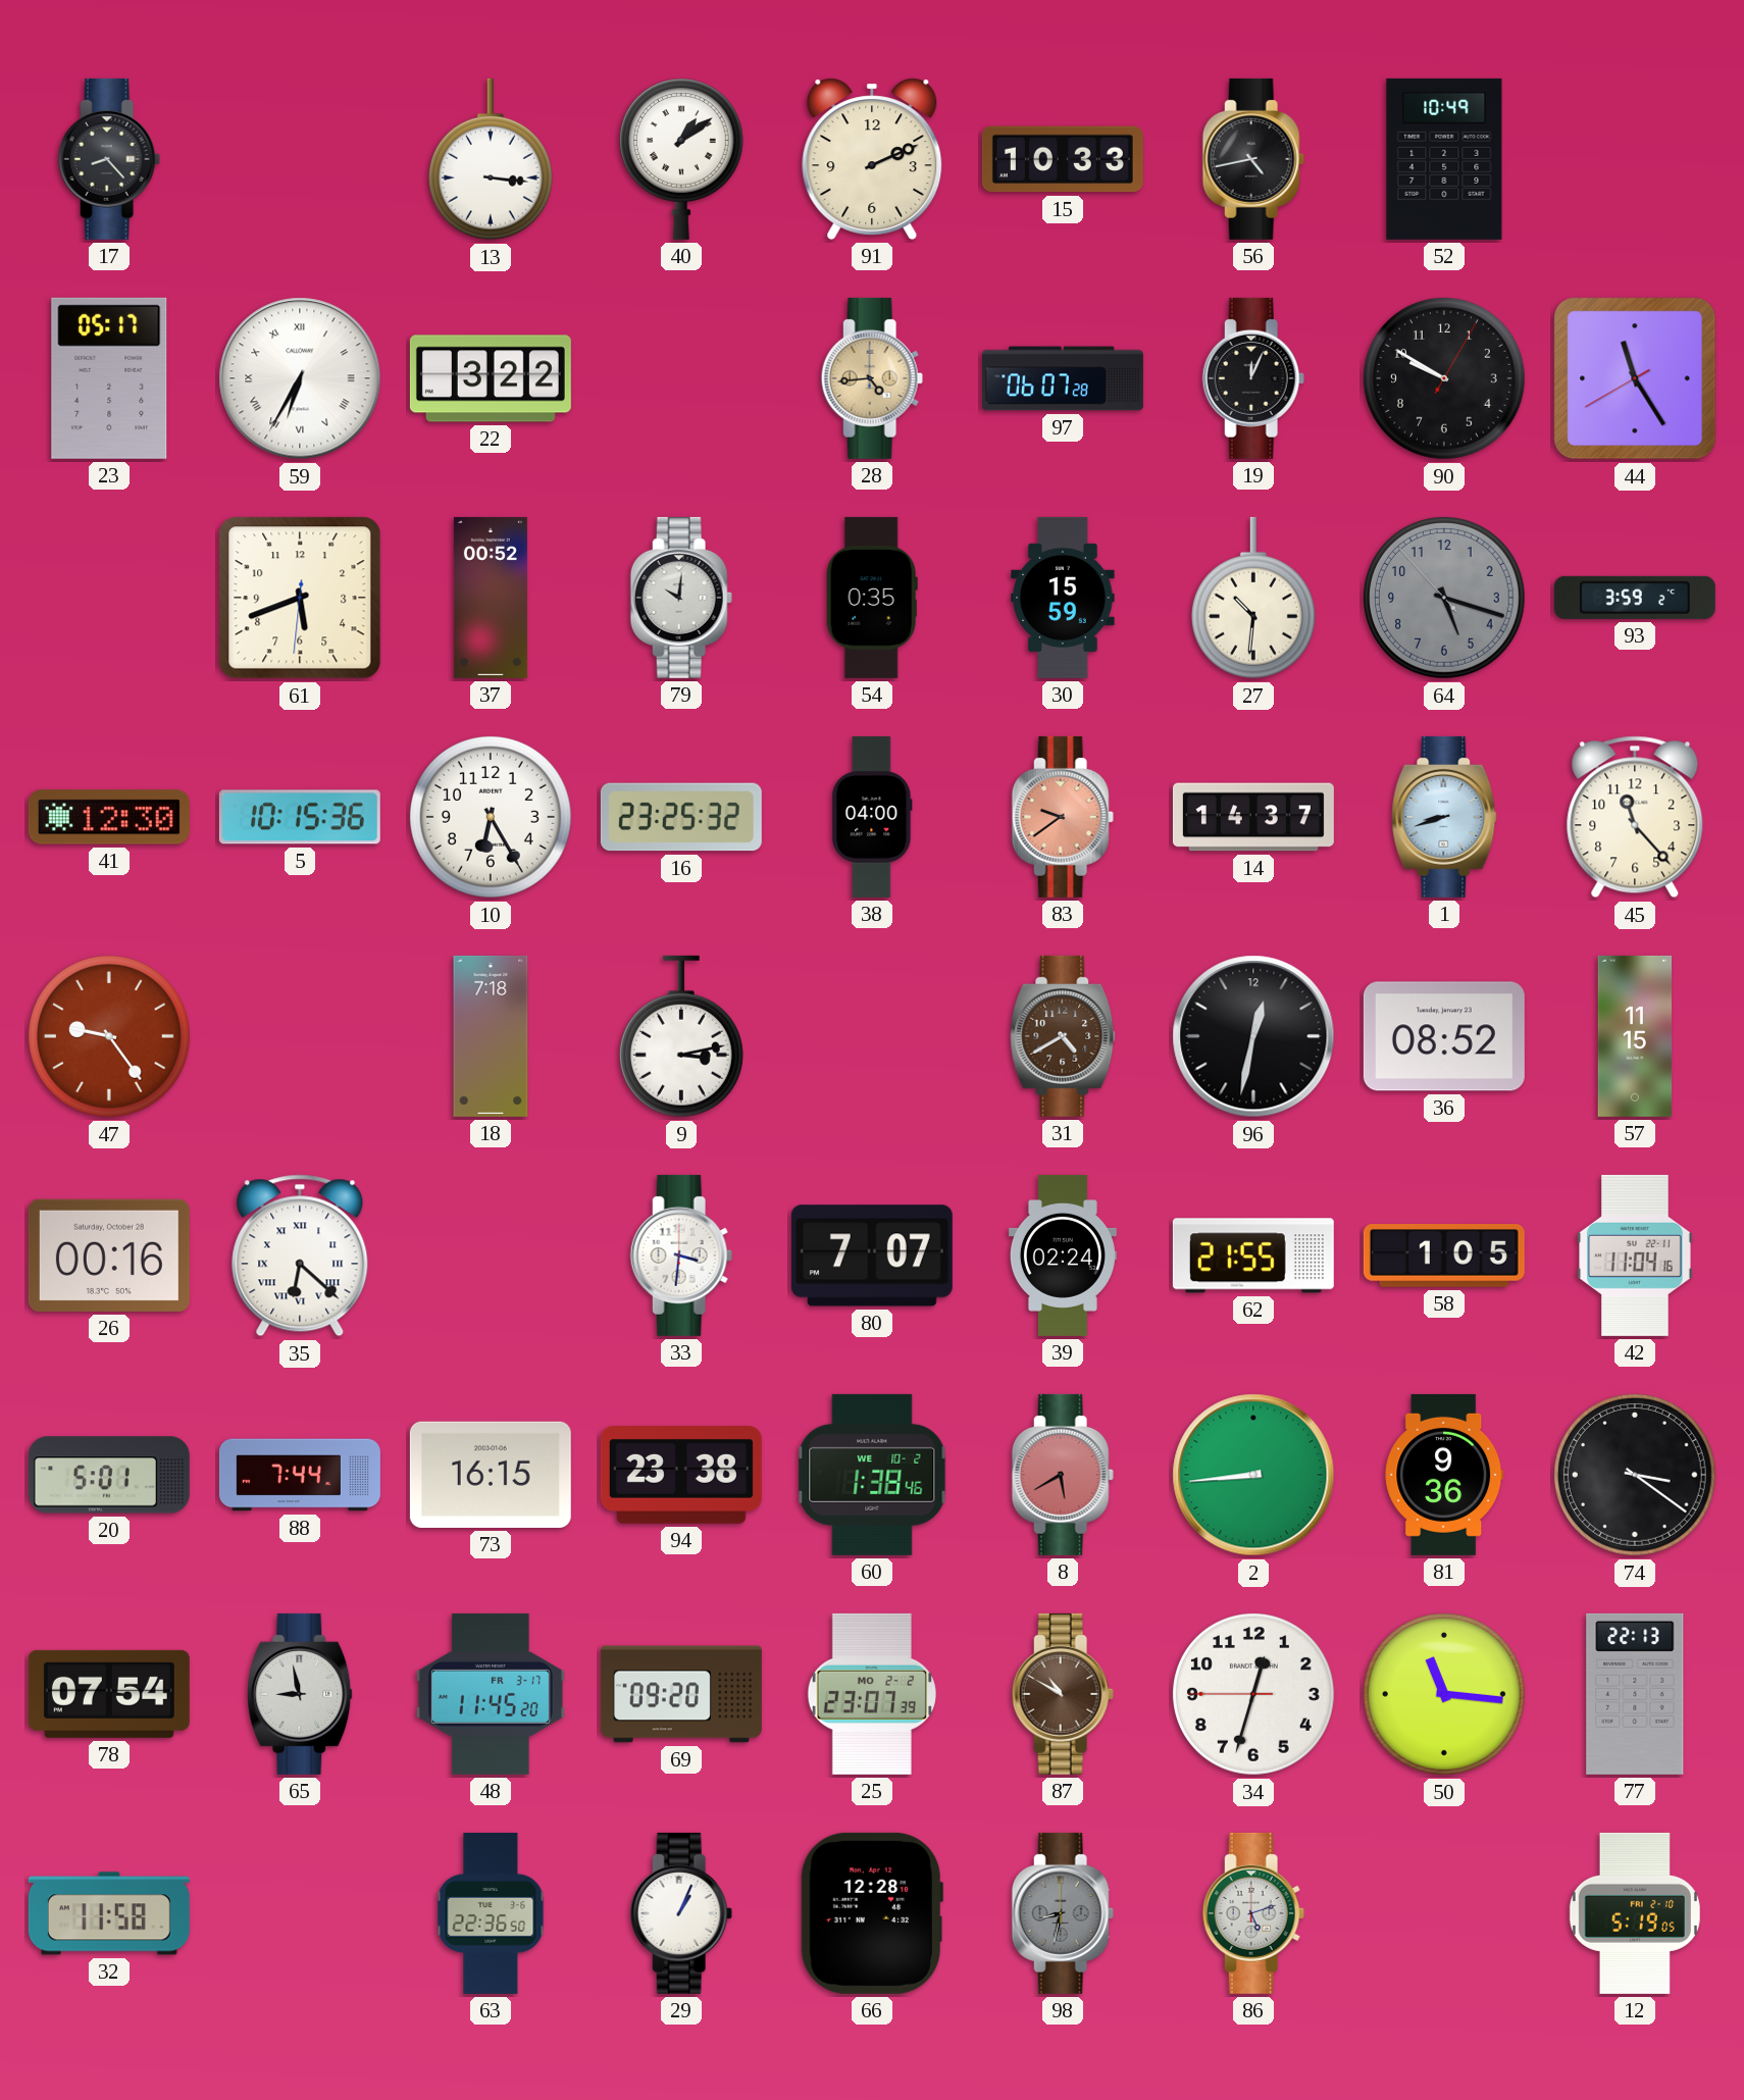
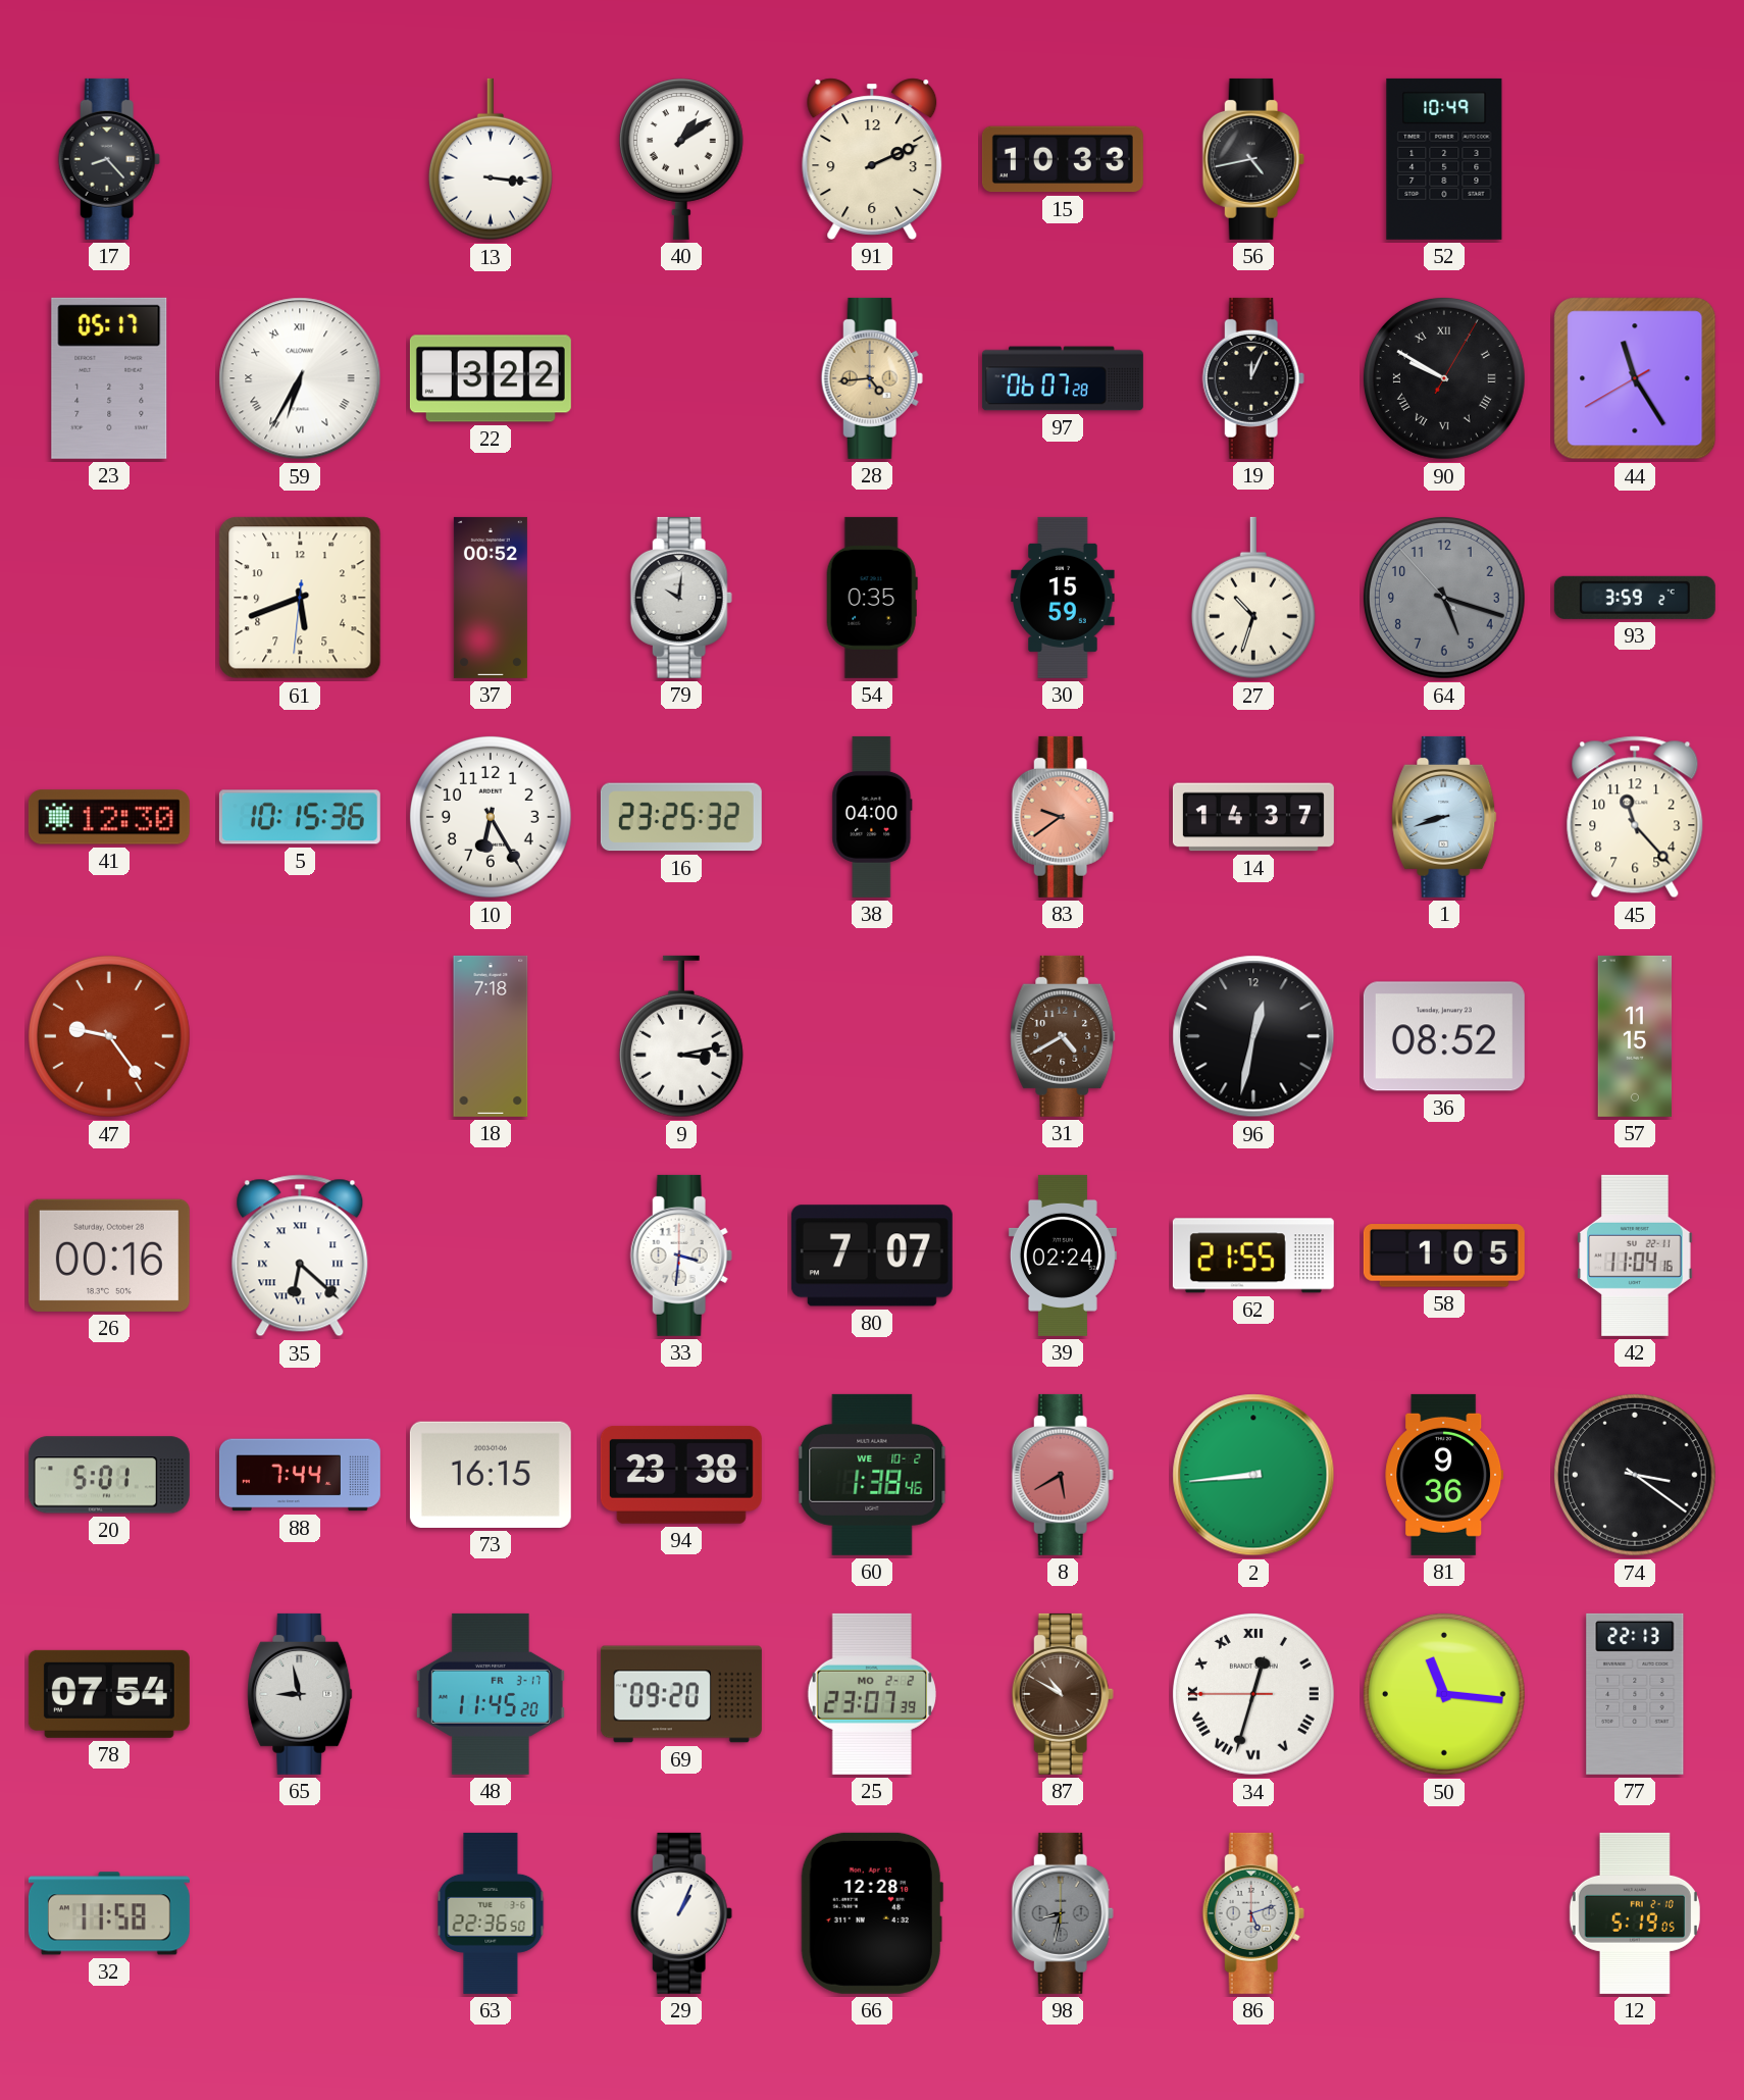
90 numerals: Arabic -> Roman
27: 10:31 -> 10:33
34 numerals: Arabic -> Roman
